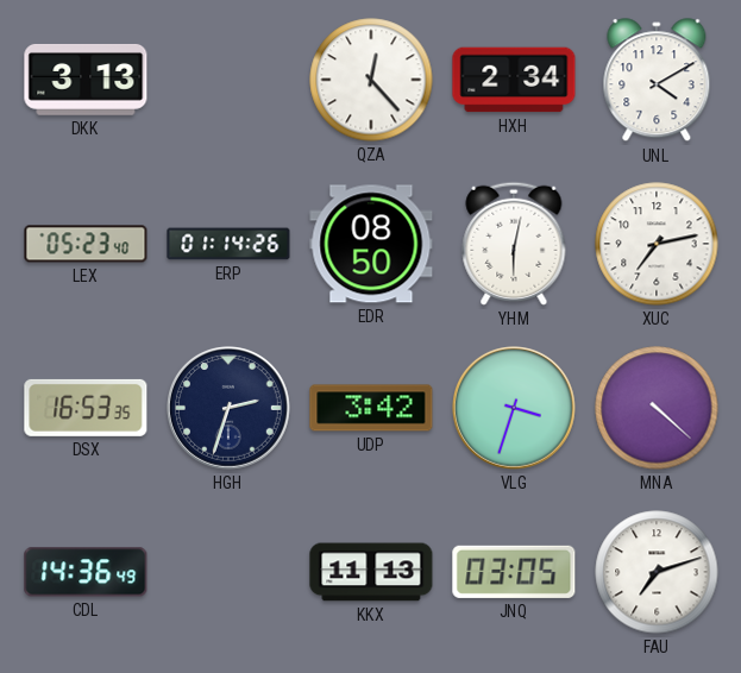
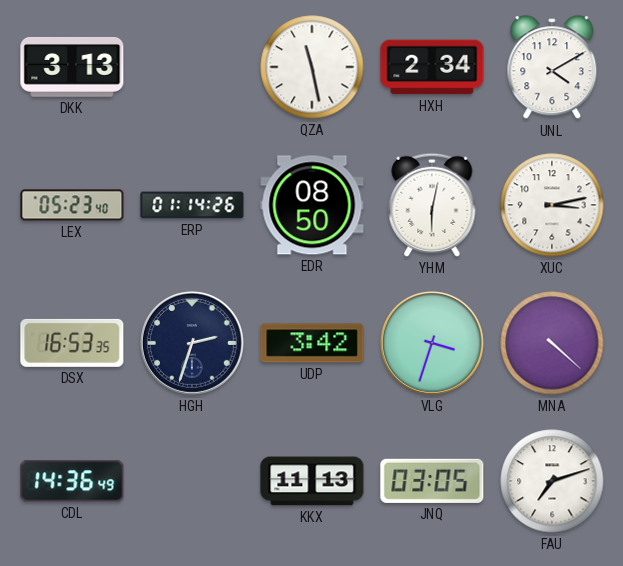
QZA: 12:23 -> 11:28
XUC: 7:13 -> 3:13
